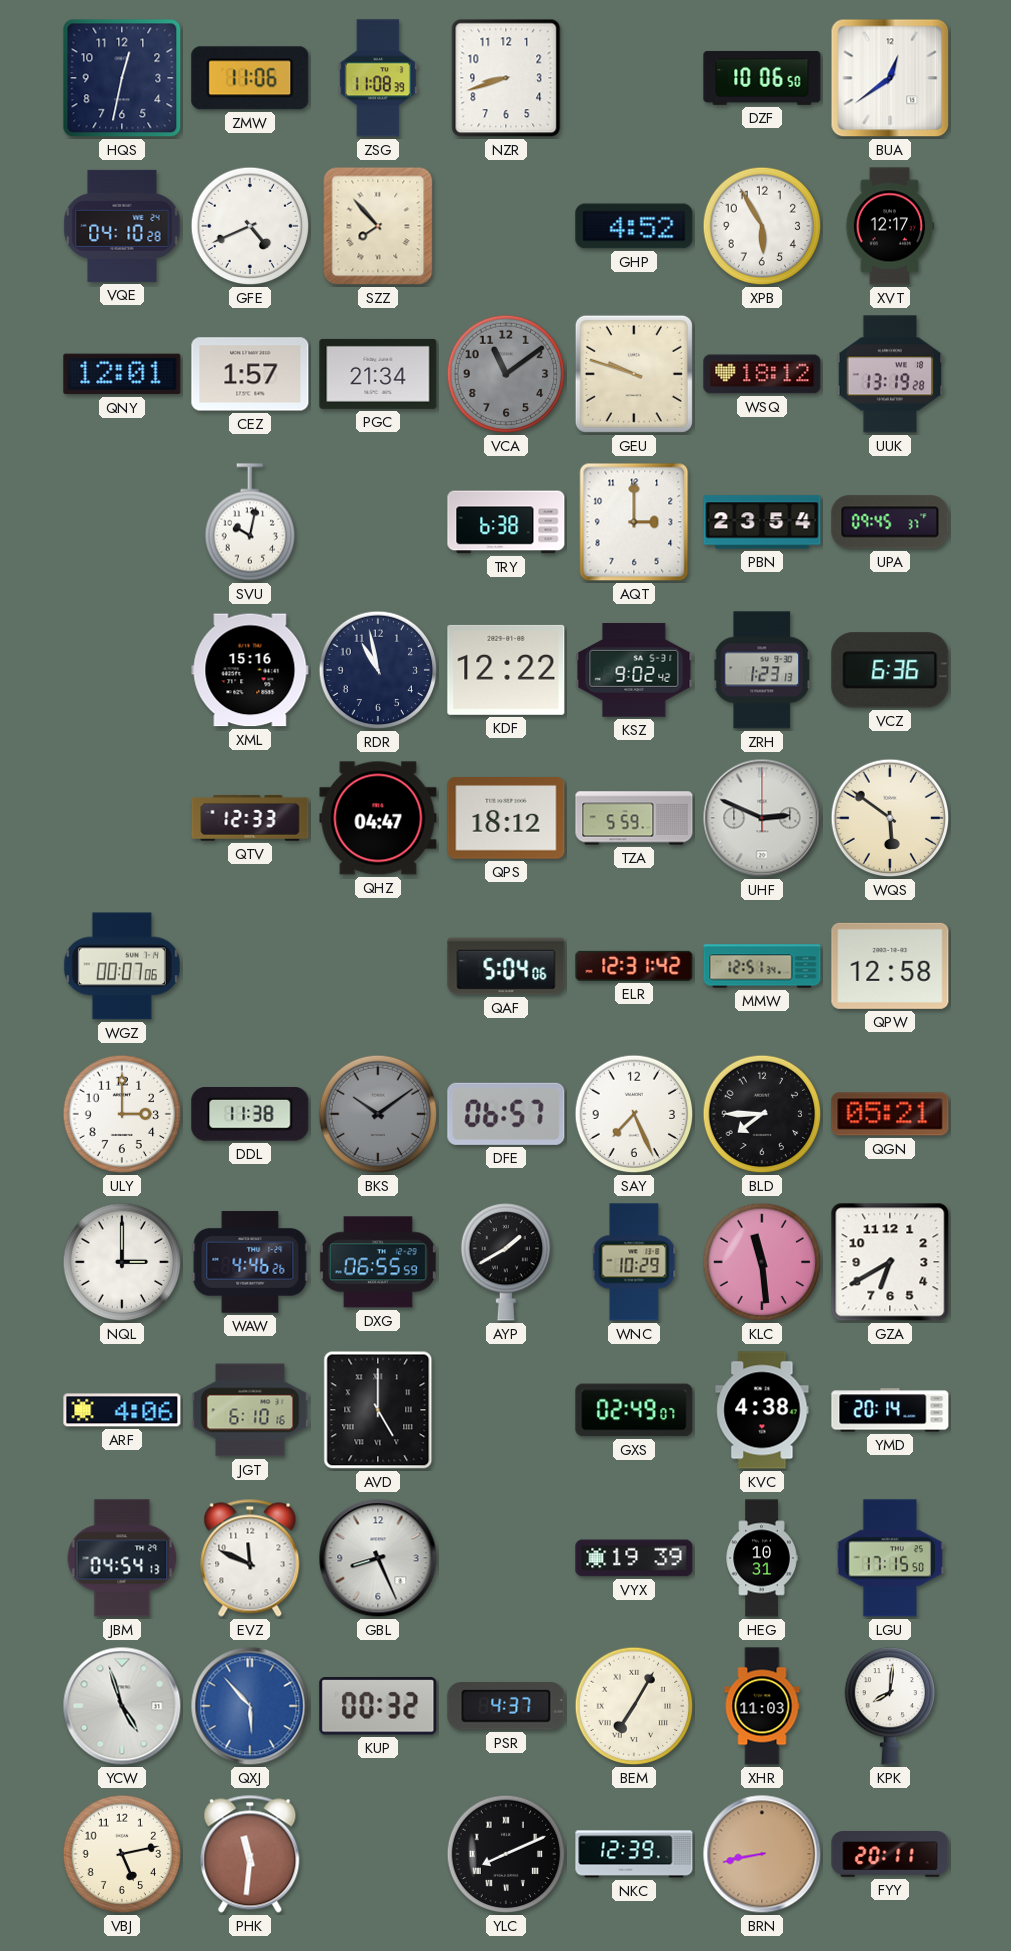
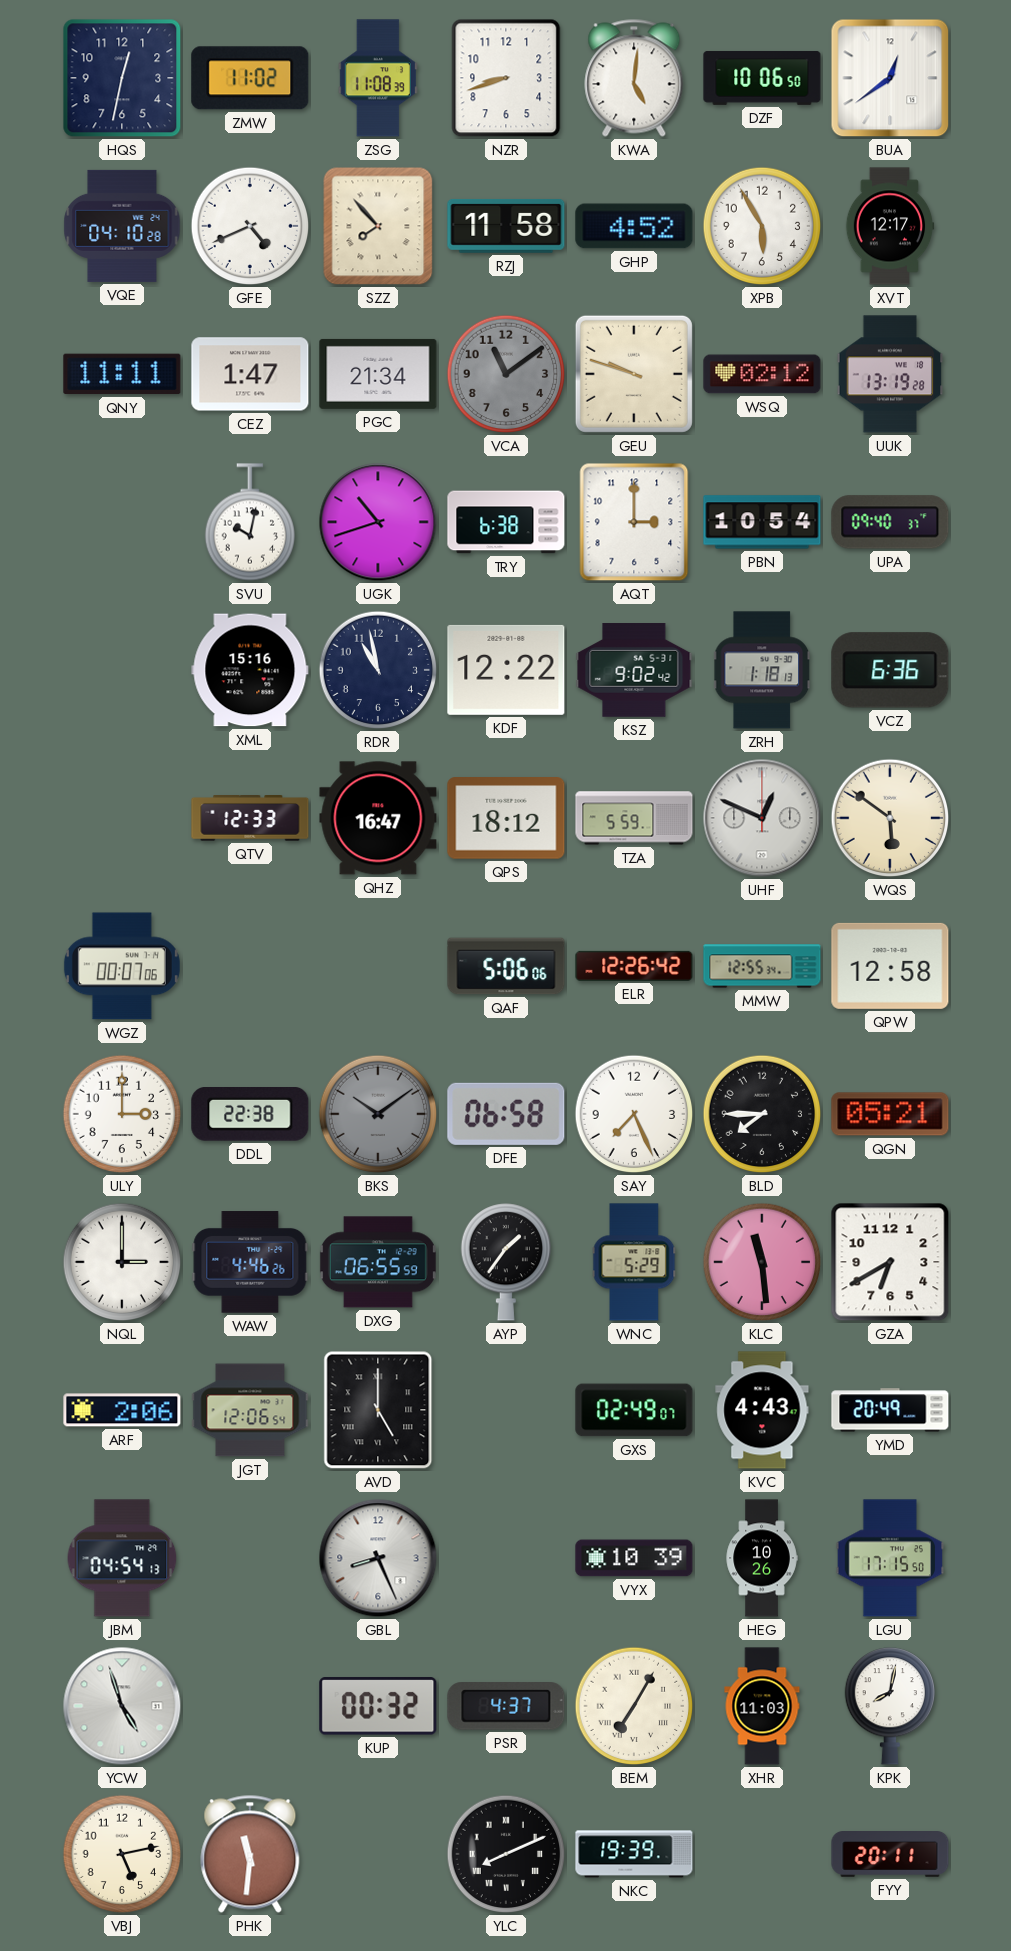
ZMW: 11:06 -> 11:02
KWA: none -> 5:01
RZJ: none -> 11:58
QNY: 12:01 -> 11:11
CEZ: 1:57 -> 1:47
WSQ: 18:12 -> 02:12
UGK: none -> 10:42
PBN: 23:54 -> 10:54
UPA: 09:45 -> 09:40
ZRH: 1:23 -> 1:18
QHZ: 04:47 -> 16:47
UHF: 2:49 -> 12:49
QAF: 5:04 -> 5:06
ELR: 12:31 -> 12:26
MMW: 12:51 -> 12:55
DDL: 11:38 -> 22:38
DFE: 06:57 -> 06:58
AYP: 1:40 -> 1:36
WNC: 10:29 -> 5:29
ARF: 4:06 -> 2:06
JGT: 6:10 -> 12:06
KVC: 4:38 -> 4:43
YMD: 20:14 -> 20:49
EVZ: 11:49 -> none
VYX: 19:39 -> 10:39
HEG: 10:31 -> 10:26
QXJ: 5:53 -> none
KPK: 8:01 -> 8:02
NKC: 12:39 -> 19:39
BRN: 8:43 -> none
